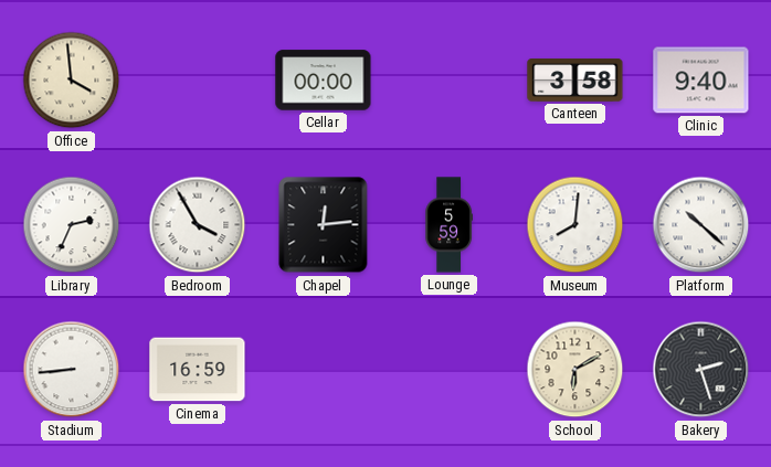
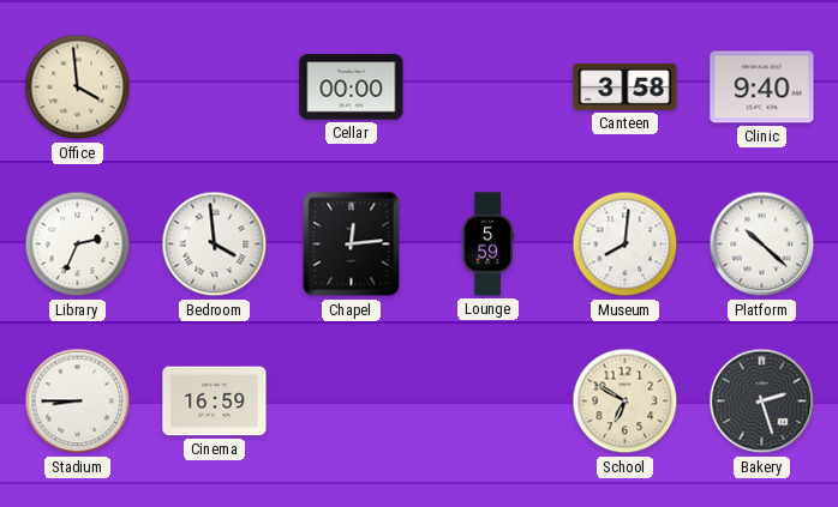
Bedroom: 3:55 -> 3:59
Stadium: 8:44 -> 8:45
School: 6:10 -> 6:50
